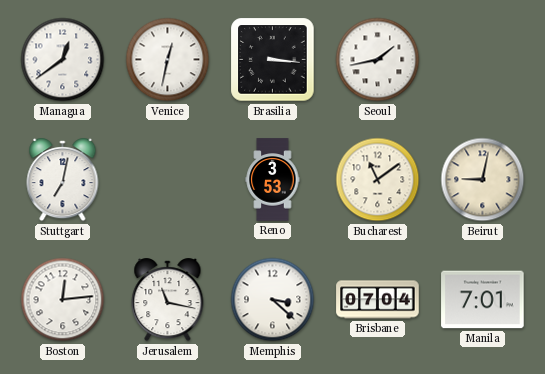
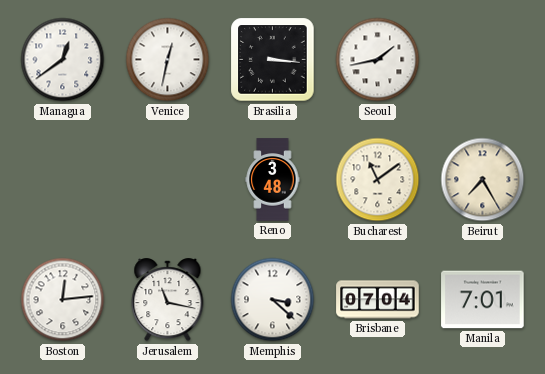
Stuttgart: 7:02 -> none
Reno: 3:53 -> 3:48
Beirut: 9:02 -> 7:25
